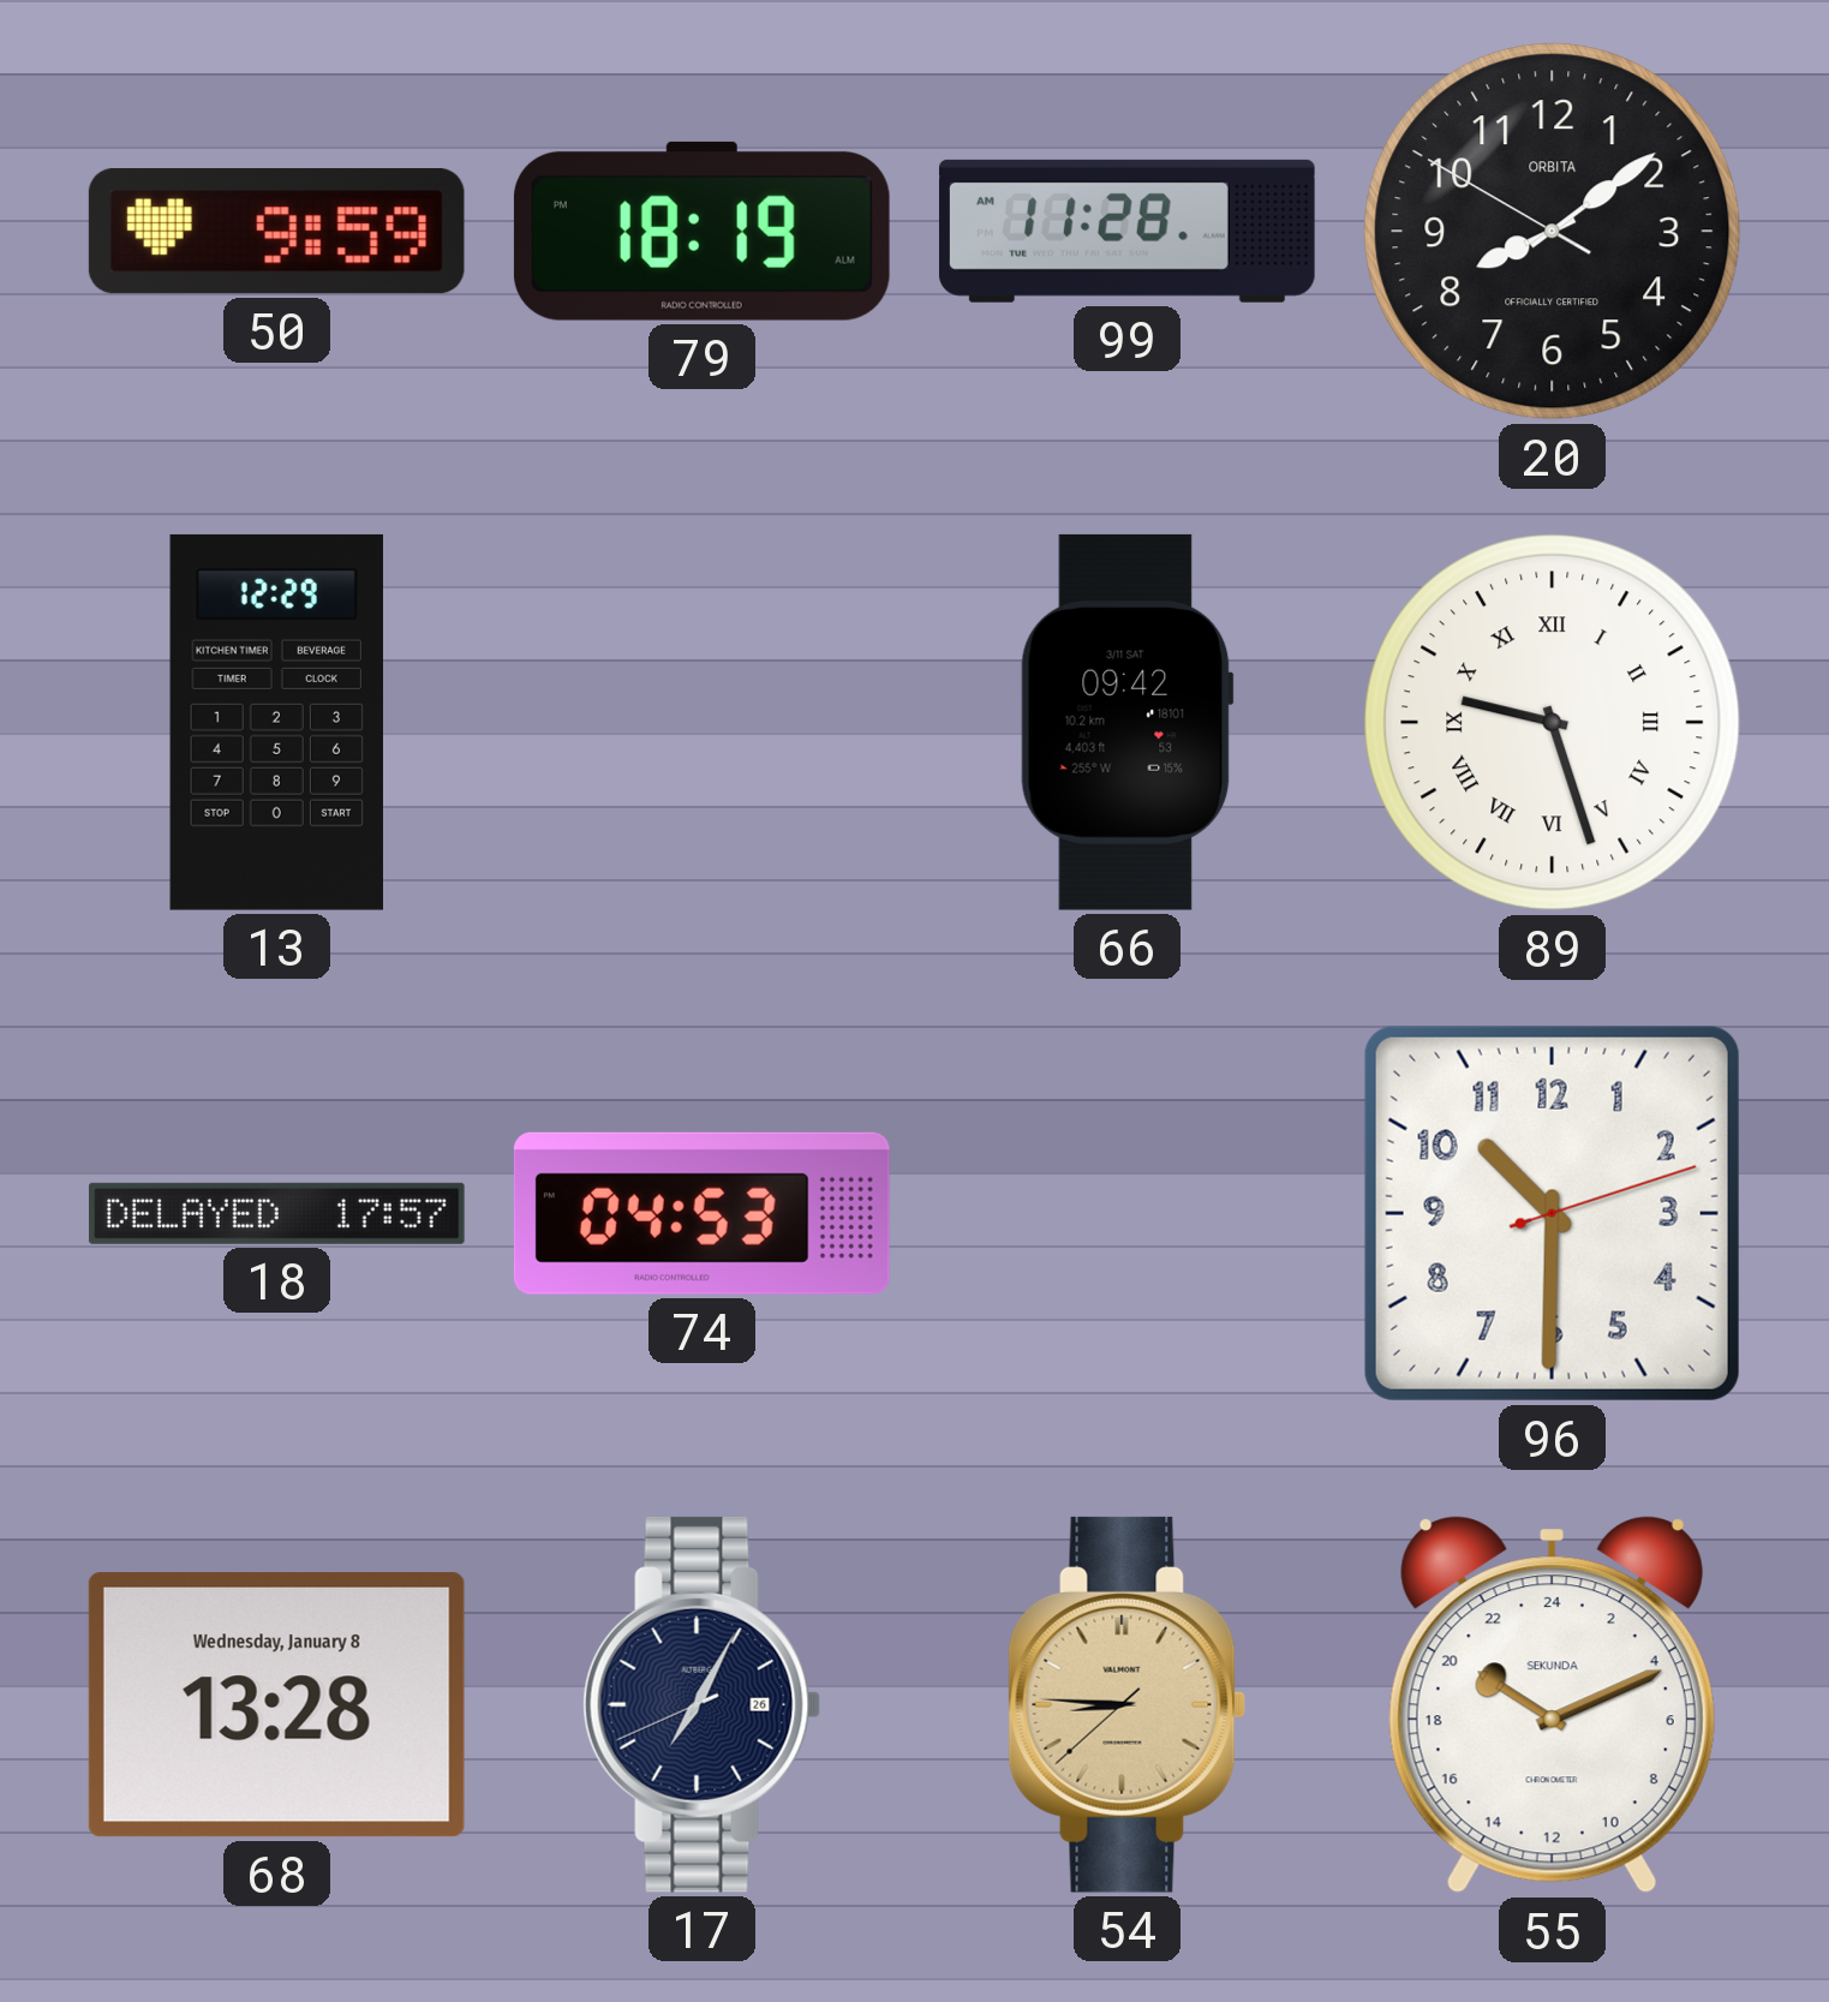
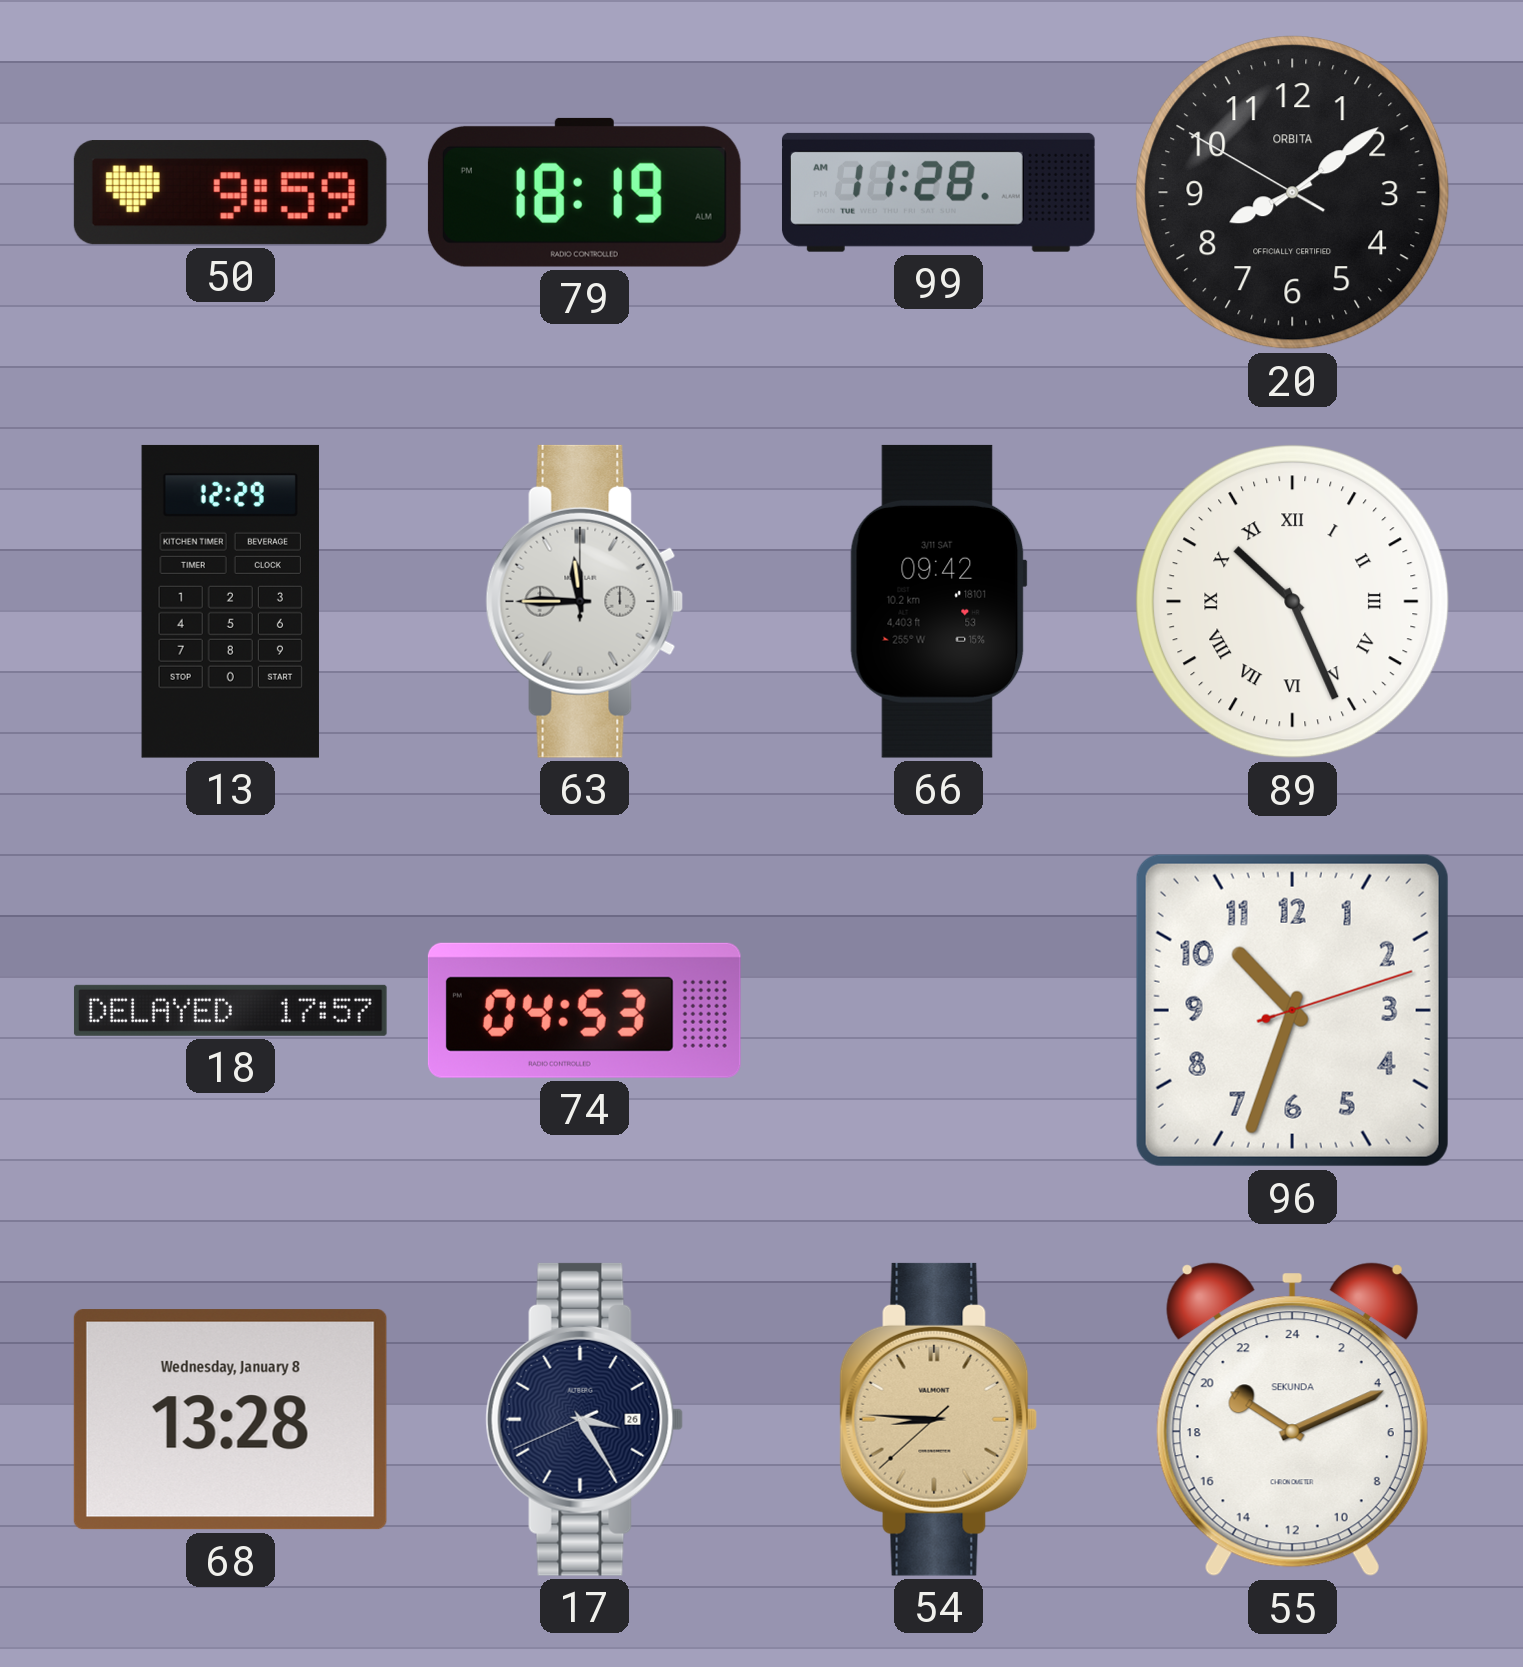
63: none -> 11:45
89: 9:27 -> 10:26
96: 10:30 -> 10:33
17: 7:04 -> 3:24
